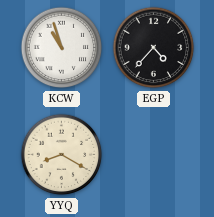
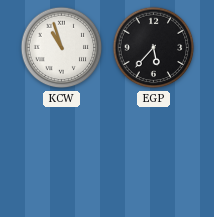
EGP: 4:37 -> 5:37
YYQ: 8:20 -> none
